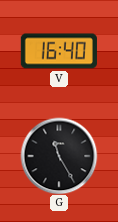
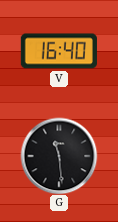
G: 11:25 -> 11:29
